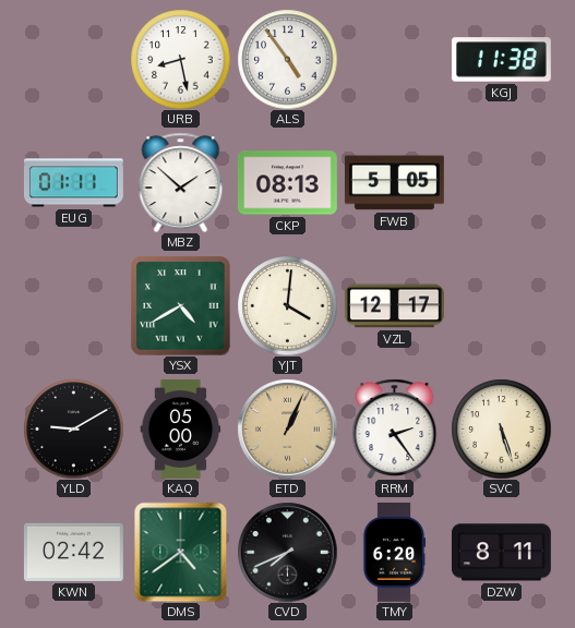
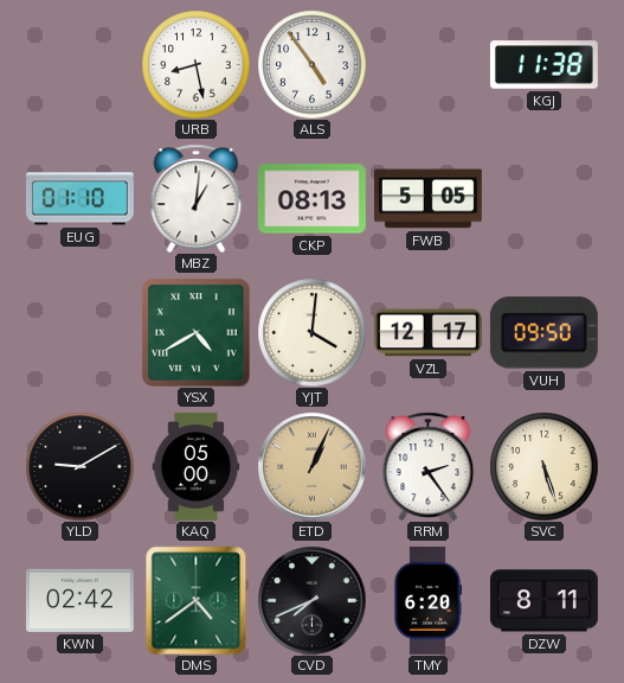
EUG: 01:11 -> 01:10
MBZ: 1:52 -> 1:01
VUH: none -> 09:50
